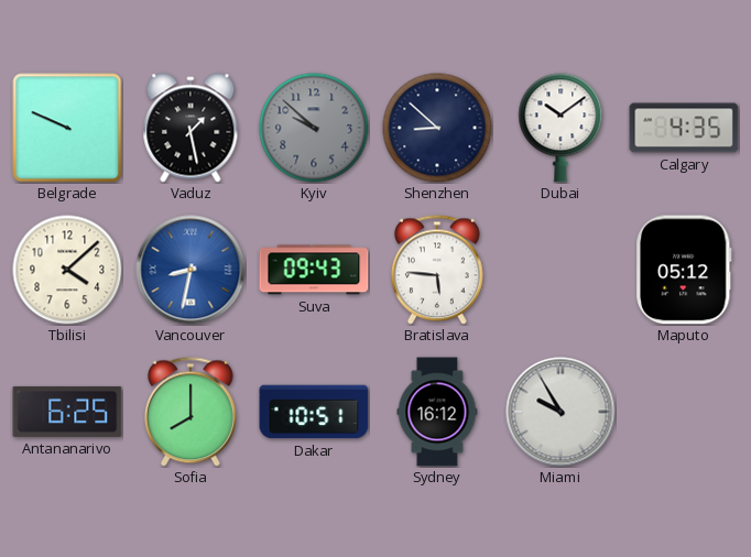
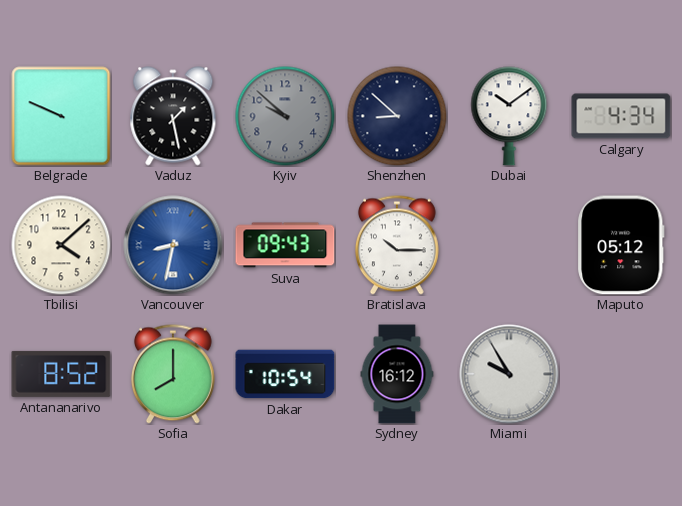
Calgary: 4:35 -> 4:34
Bratislava: 5:46 -> 10:15
Antananarivo: 6:25 -> 8:52
Dakar: 10:51 -> 10:54
